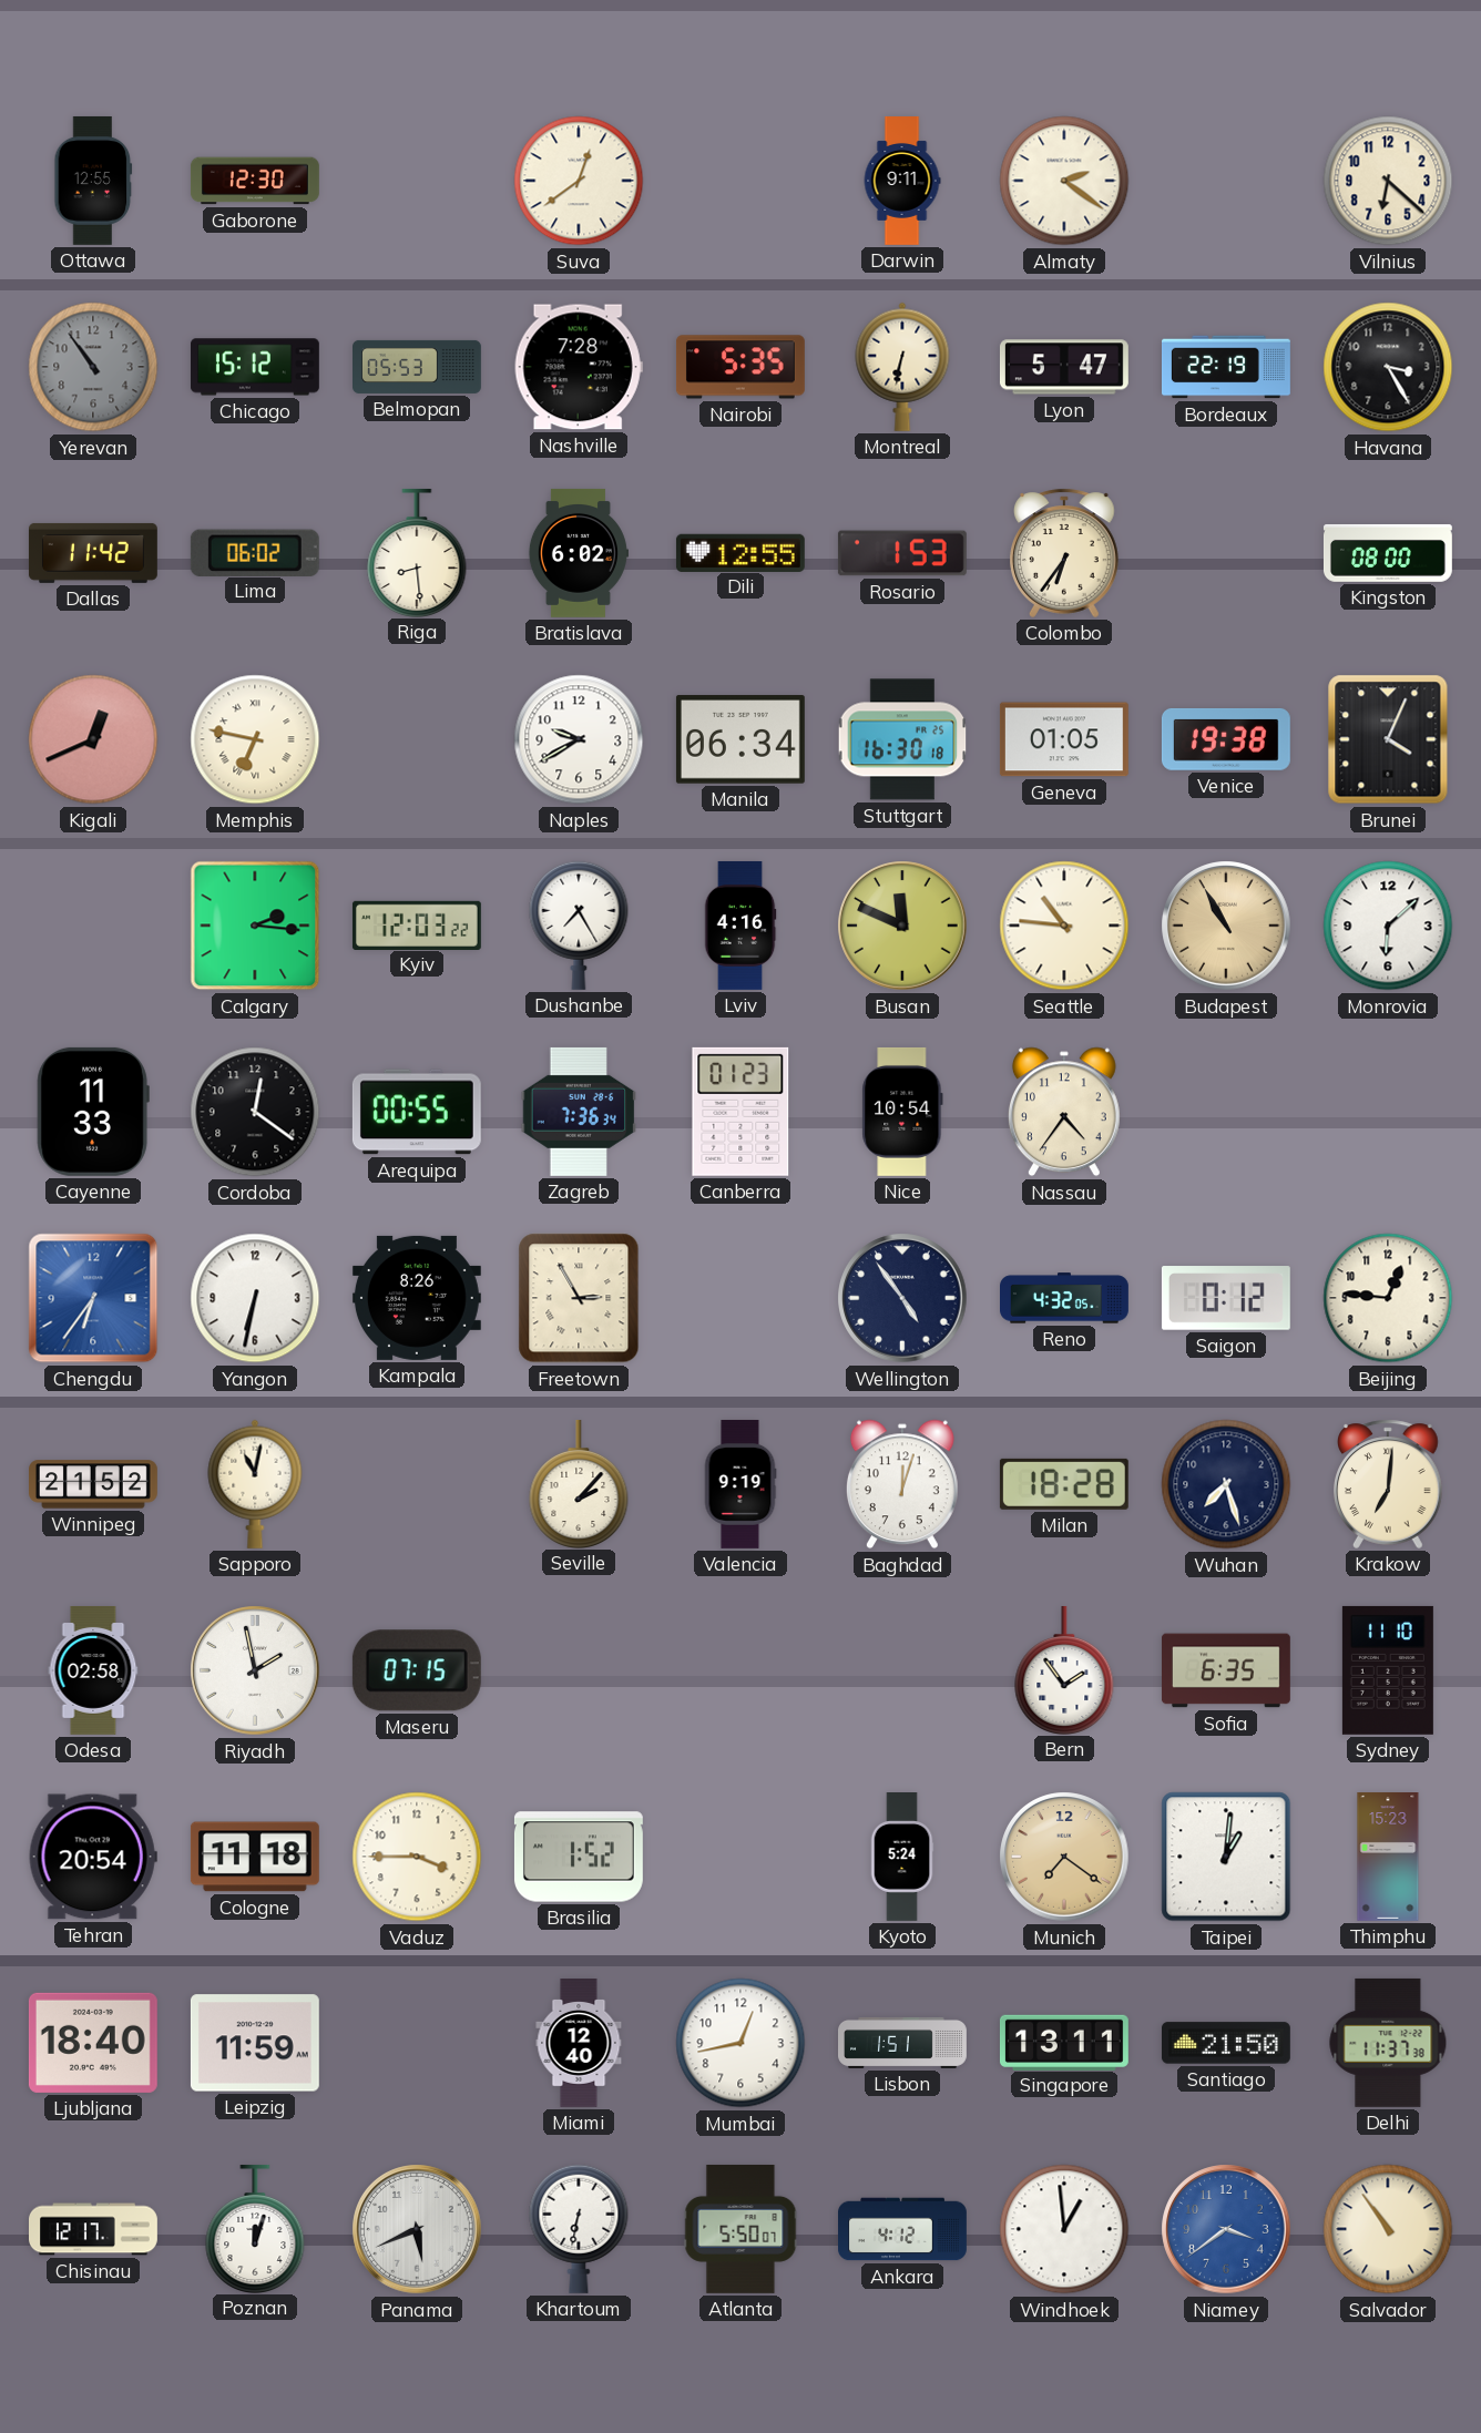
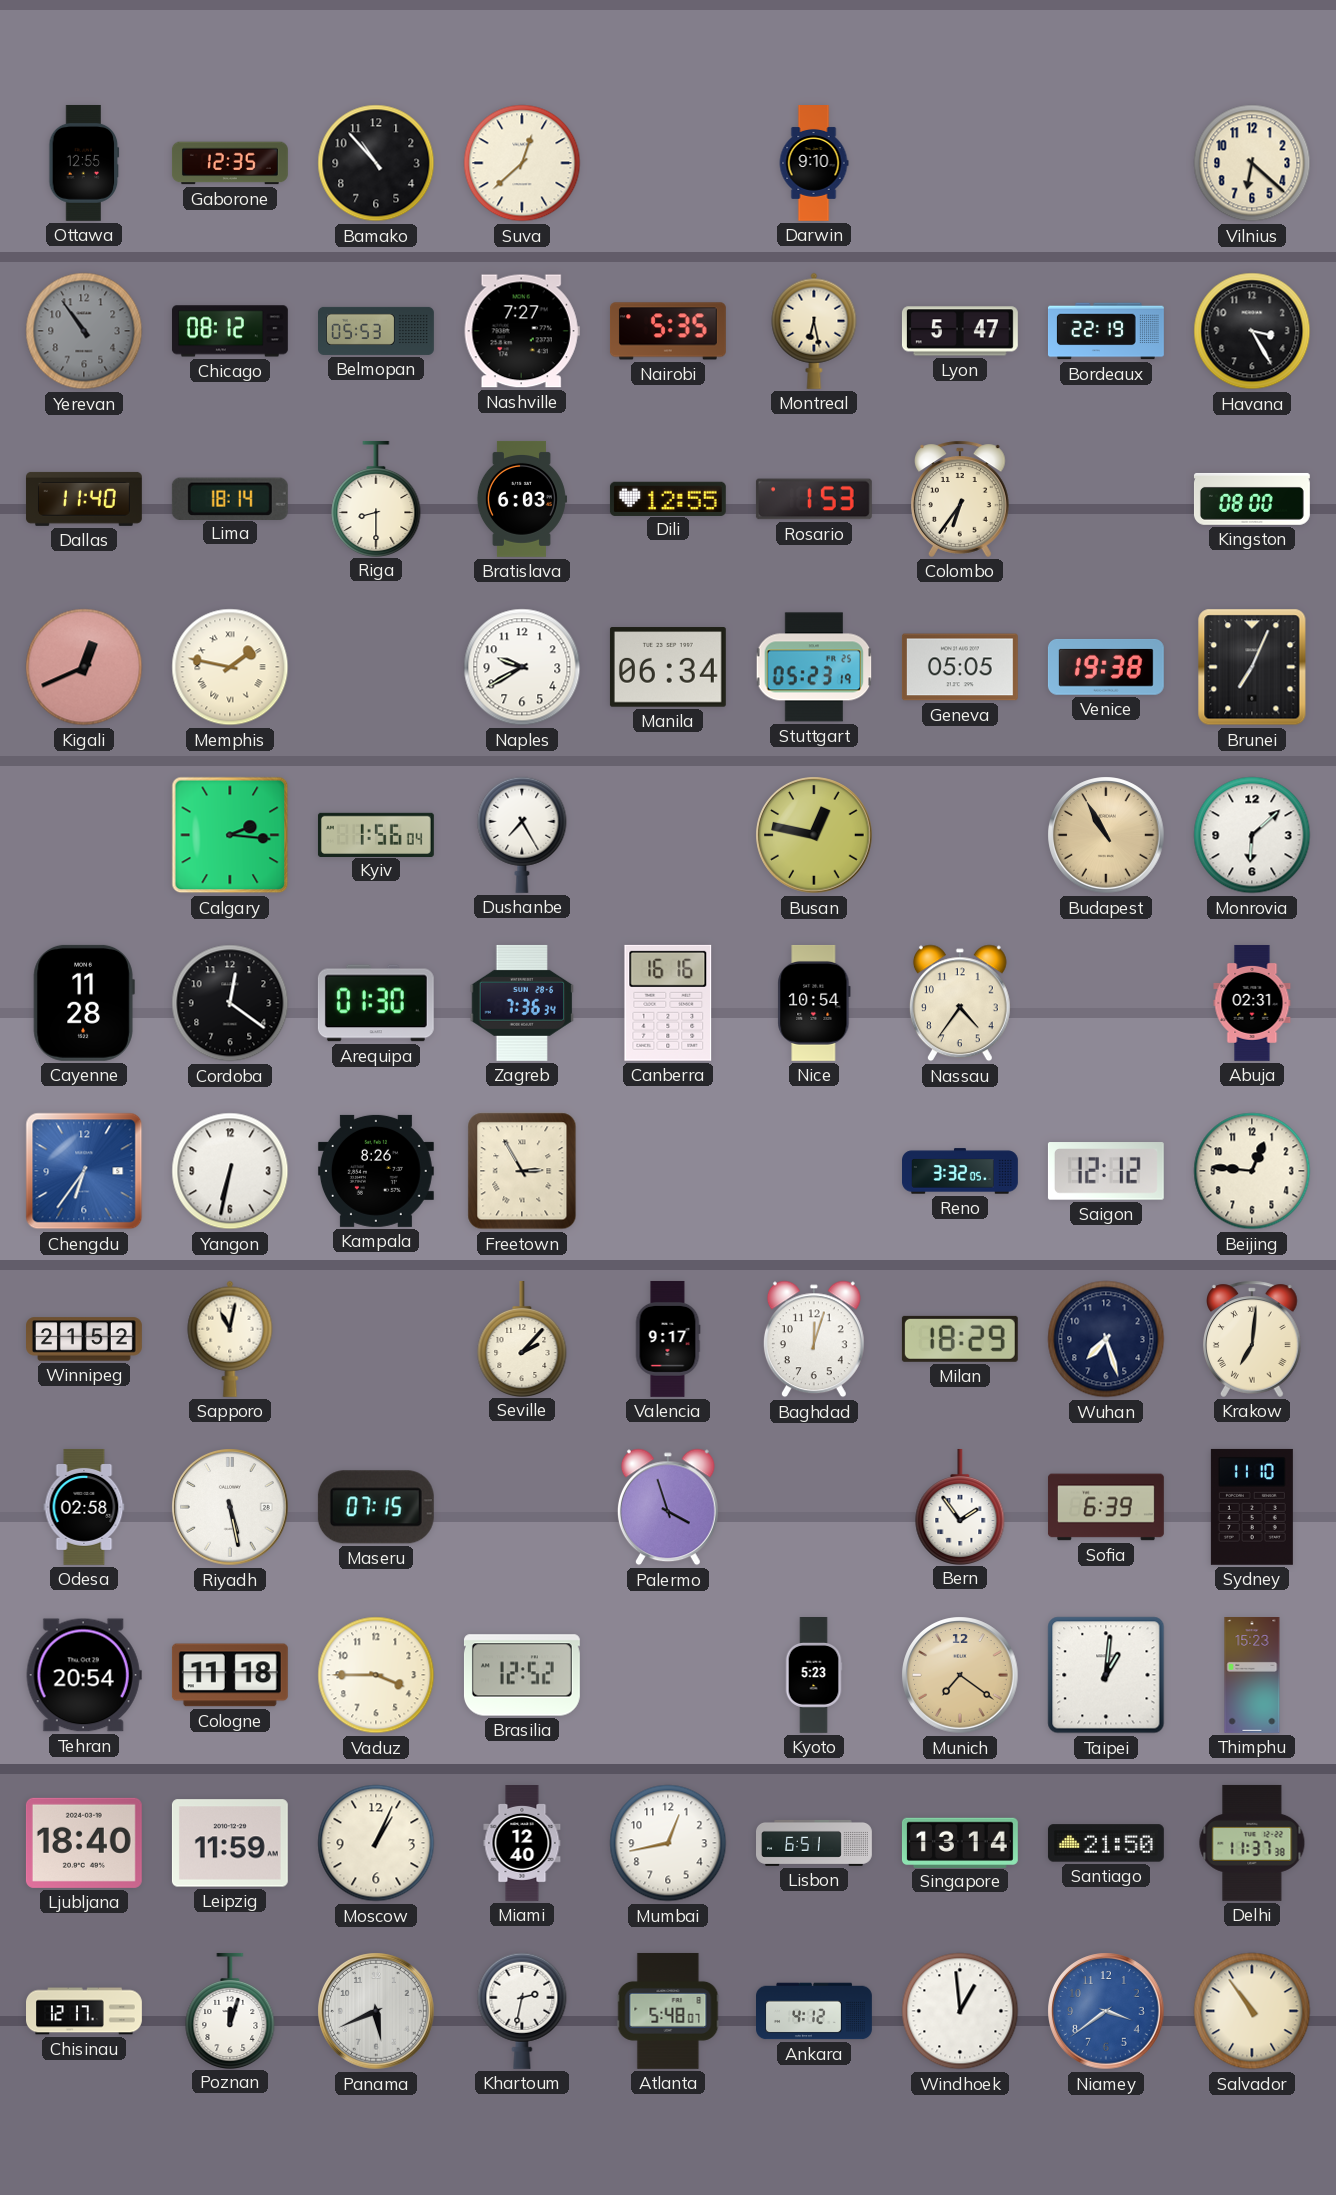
Gaborone: 12:30 -> 12:35
Bamako: none -> 10:53
Suva: 12:39 -> 12:38
Darwin: 9:11 -> 9:10
Almaty: 2:21 -> none
Chicago: 15:12 -> 08:12
Nashville: 7:28 -> 7:27
Montreal: 6:32 -> 6:28
Dallas: 11:42 -> 11:40
Lima: 06:02 -> 18:14
Riga: 8:29 -> 8:30
Bratislava: 6:02 -> 6:03
Memphis: 6:47 -> 1:47
Stuttgart: 16:30 -> 05:23
Geneva: 01:05 -> 05:05
Brunei: 4:04 -> 7:04
Kyiv: 12:03 -> 1:56
Lviv: 4:16 -> none
Busan: 11:49 -> 12:47
Seattle: 10:46 -> none
Cayenne: 11:33 -> 11:28
Arequipa: 00:55 -> 01:30
Canberra: 01:23 -> 16:16
Abuja: none -> 02:31
Wellington: 4:54 -> none
Reno: 4:32 -> 3:32
Saigon: 0:12 -> 12:12
Valencia: 9:19 -> 9:17
Milan: 18:28 -> 18:29
Riyadh: 1:58 -> 5:28
Palermo: none -> 3:57
Sofia: 6:35 -> 6:39
Brasilia: 1:52 -> 12:52
Kyoto: 5:24 -> 5:23
Moscow: none -> 1:04
Lisbon: 1:51 -> 6:51
Singapore: 13:11 -> 13:14
Khartoum: 6:32 -> 2:32
Atlanta: 5:50 -> 5:48
